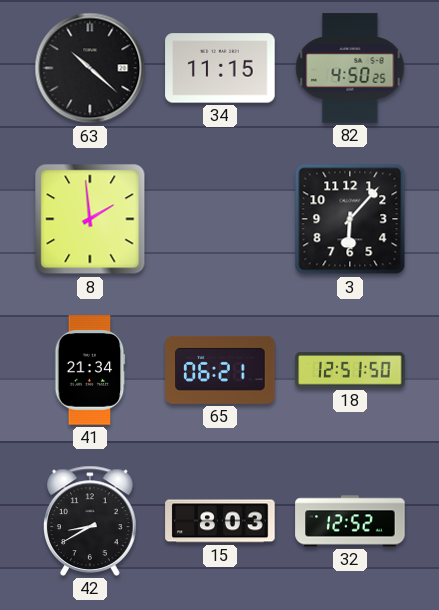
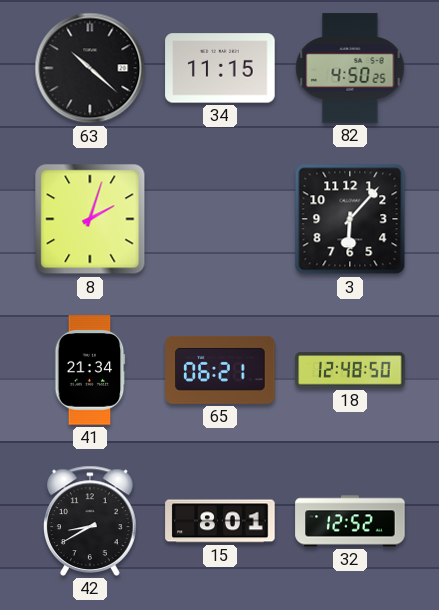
8: 1:59 -> 2:03
18: 12:51 -> 12:48
15: 8:03 -> 8:01
